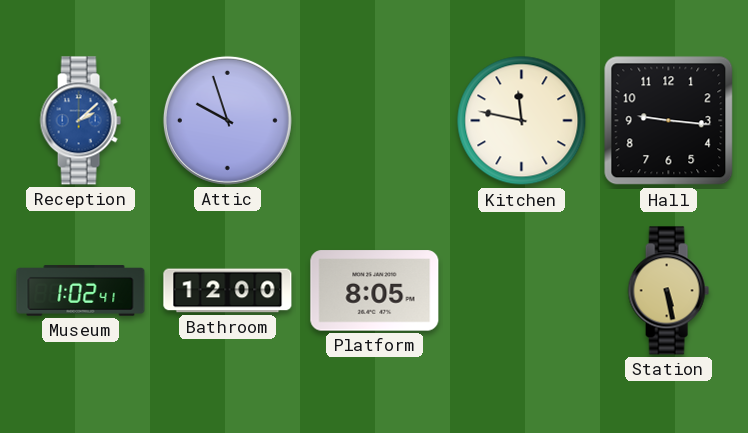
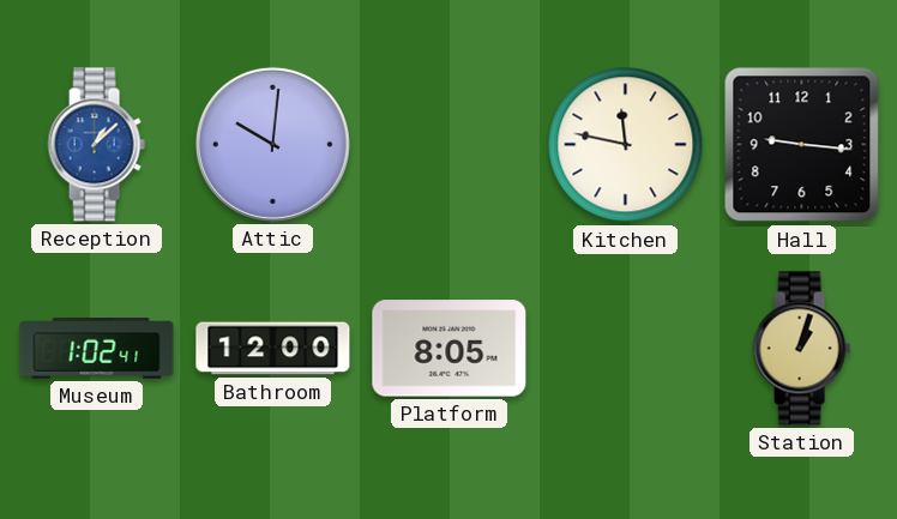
Reception: 2:08 -> 1:08
Attic: 9:57 -> 10:01
Station: 5:28 -> 1:03
